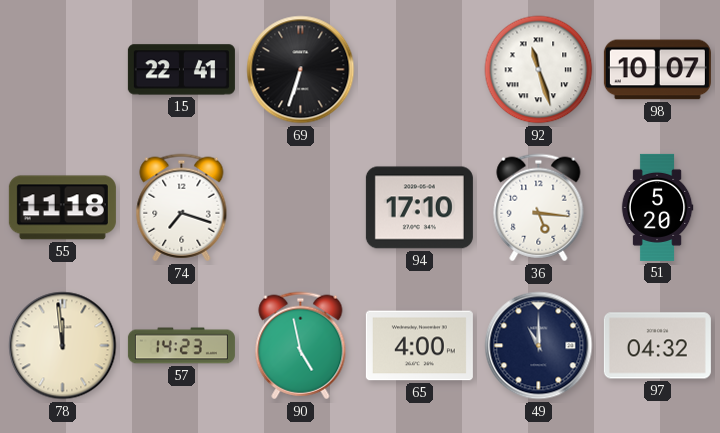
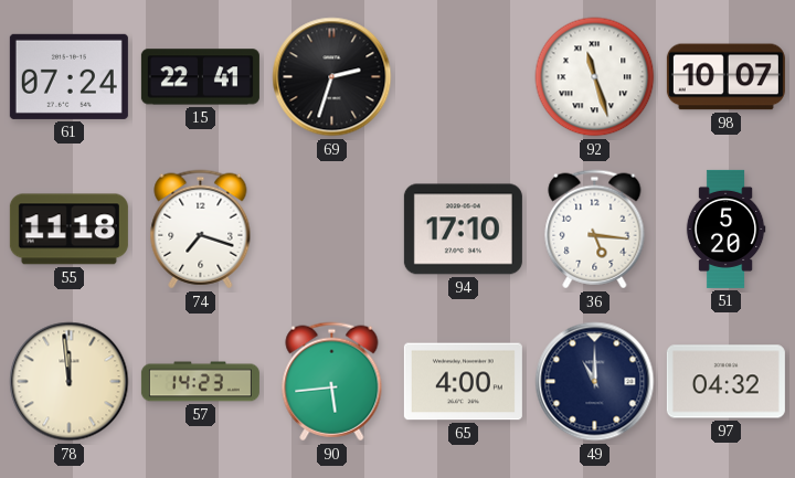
61: none -> 07:24
69: 6:33 -> 2:33
90: 4:58 -> 5:44
